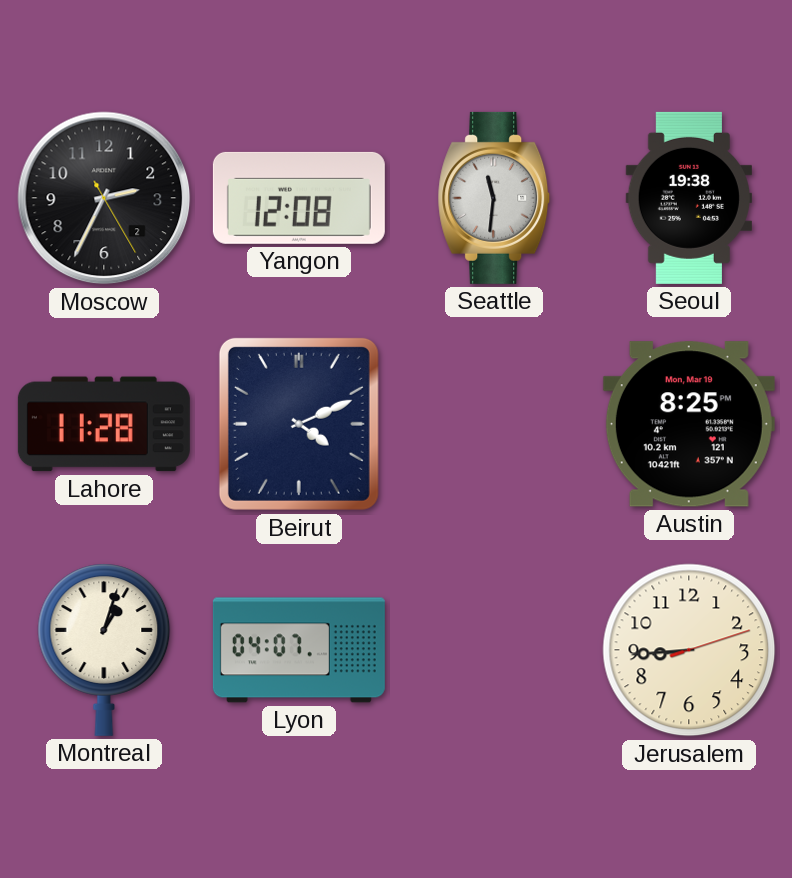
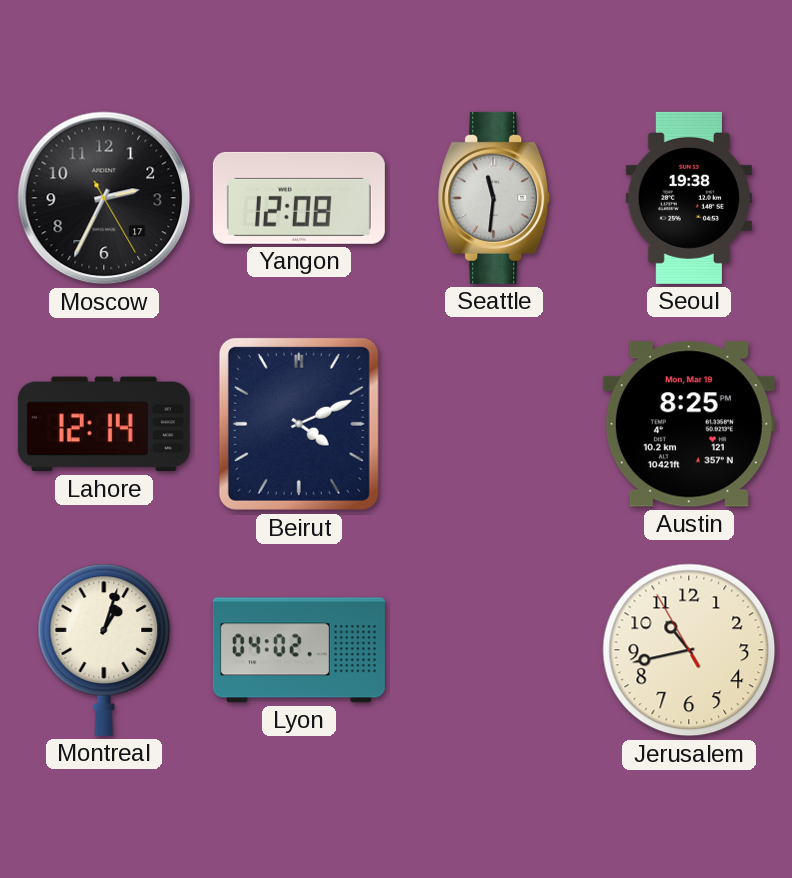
Moscow date: 2 -> 17
Lahore: 11:28 -> 12:14
Lyon: 04:07 -> 04:02
Jerusalem: 8:44 -> 10:42
